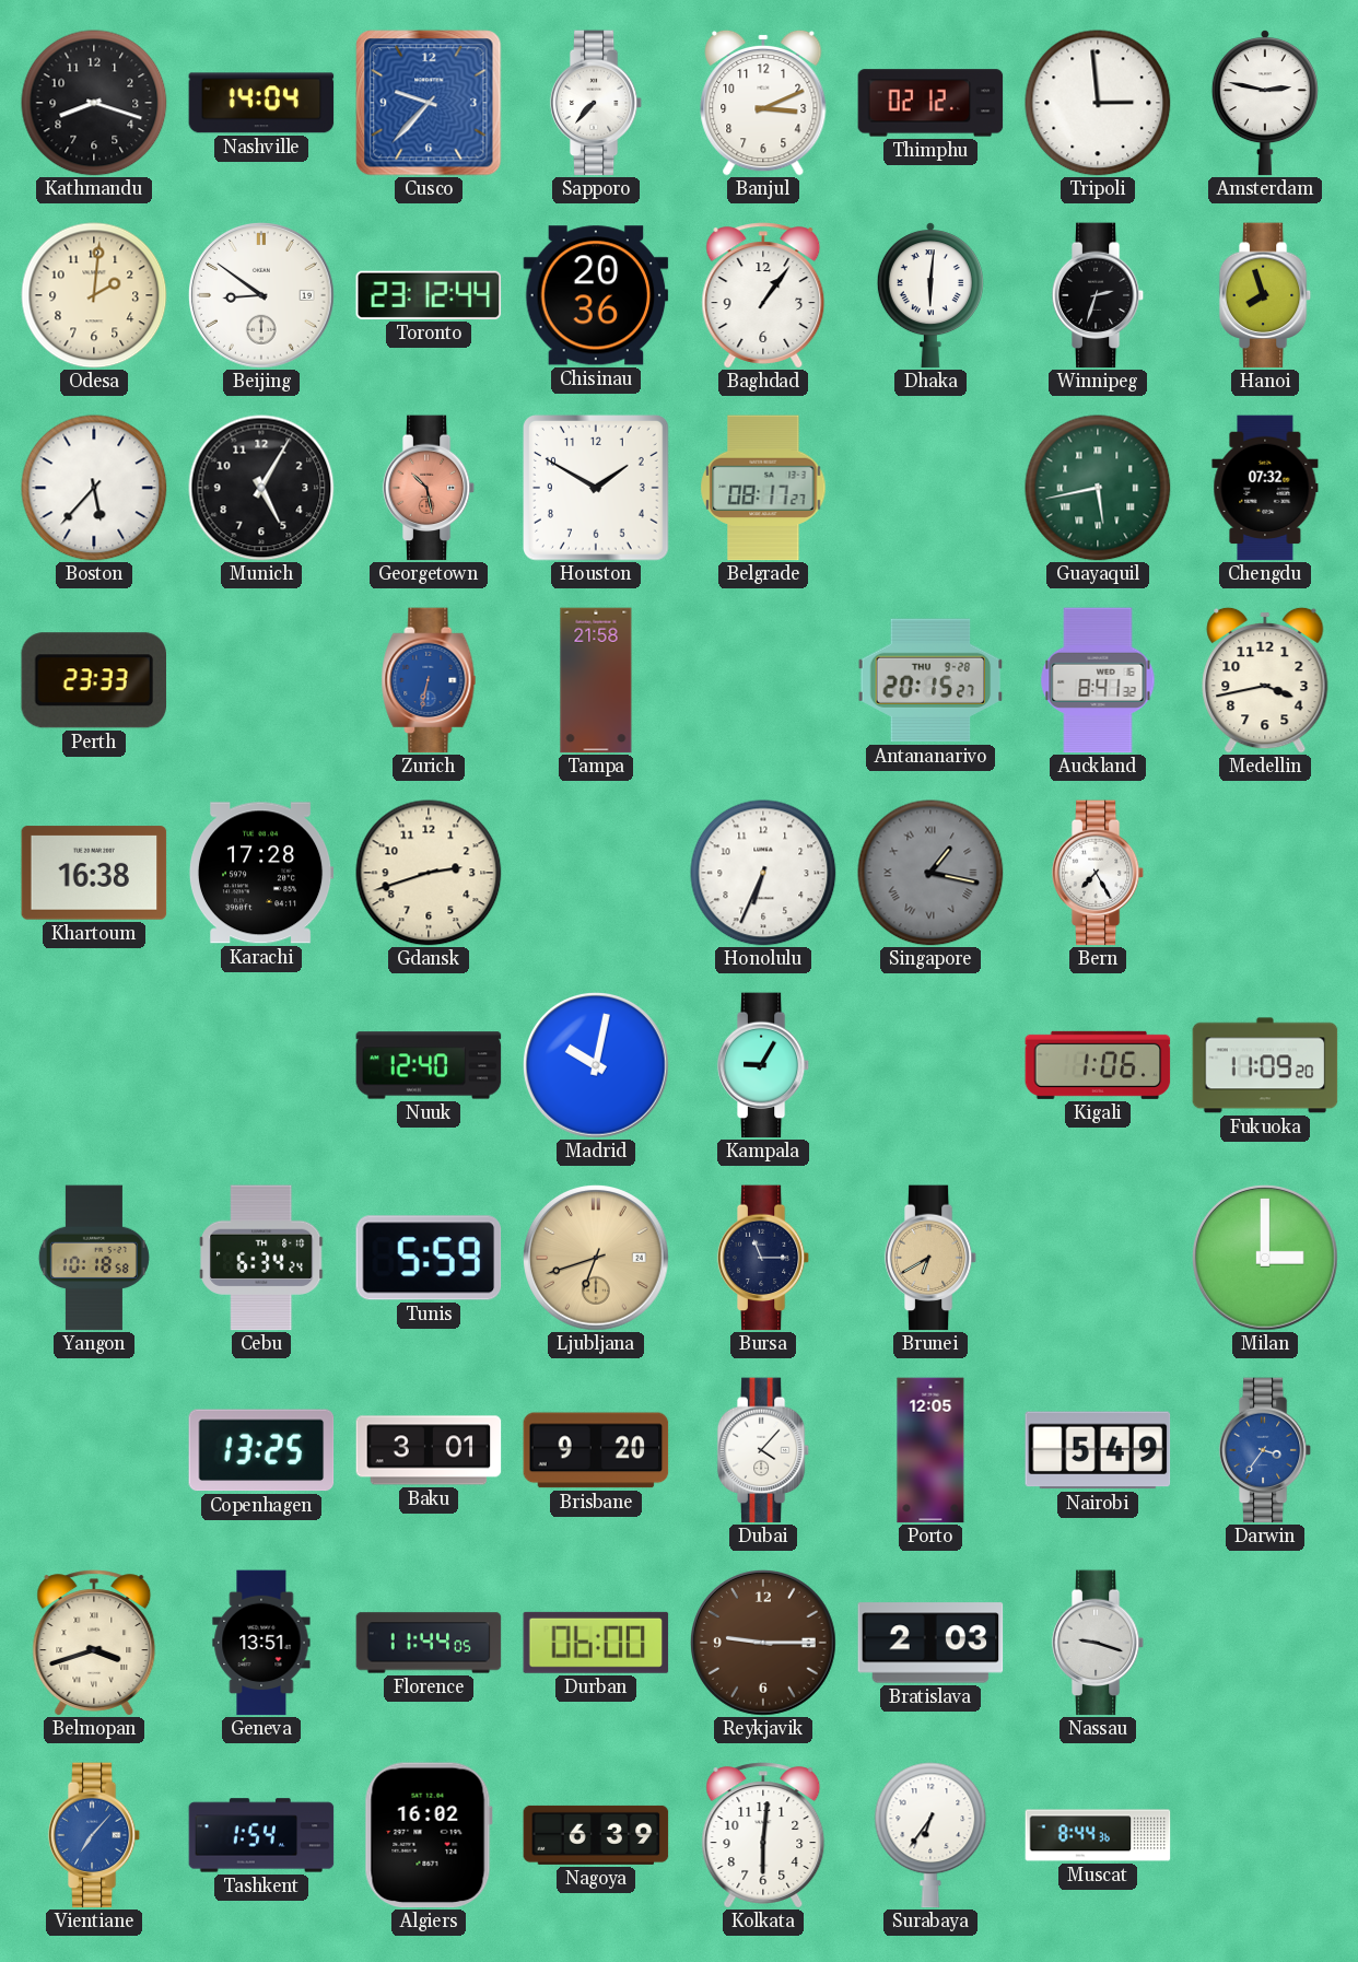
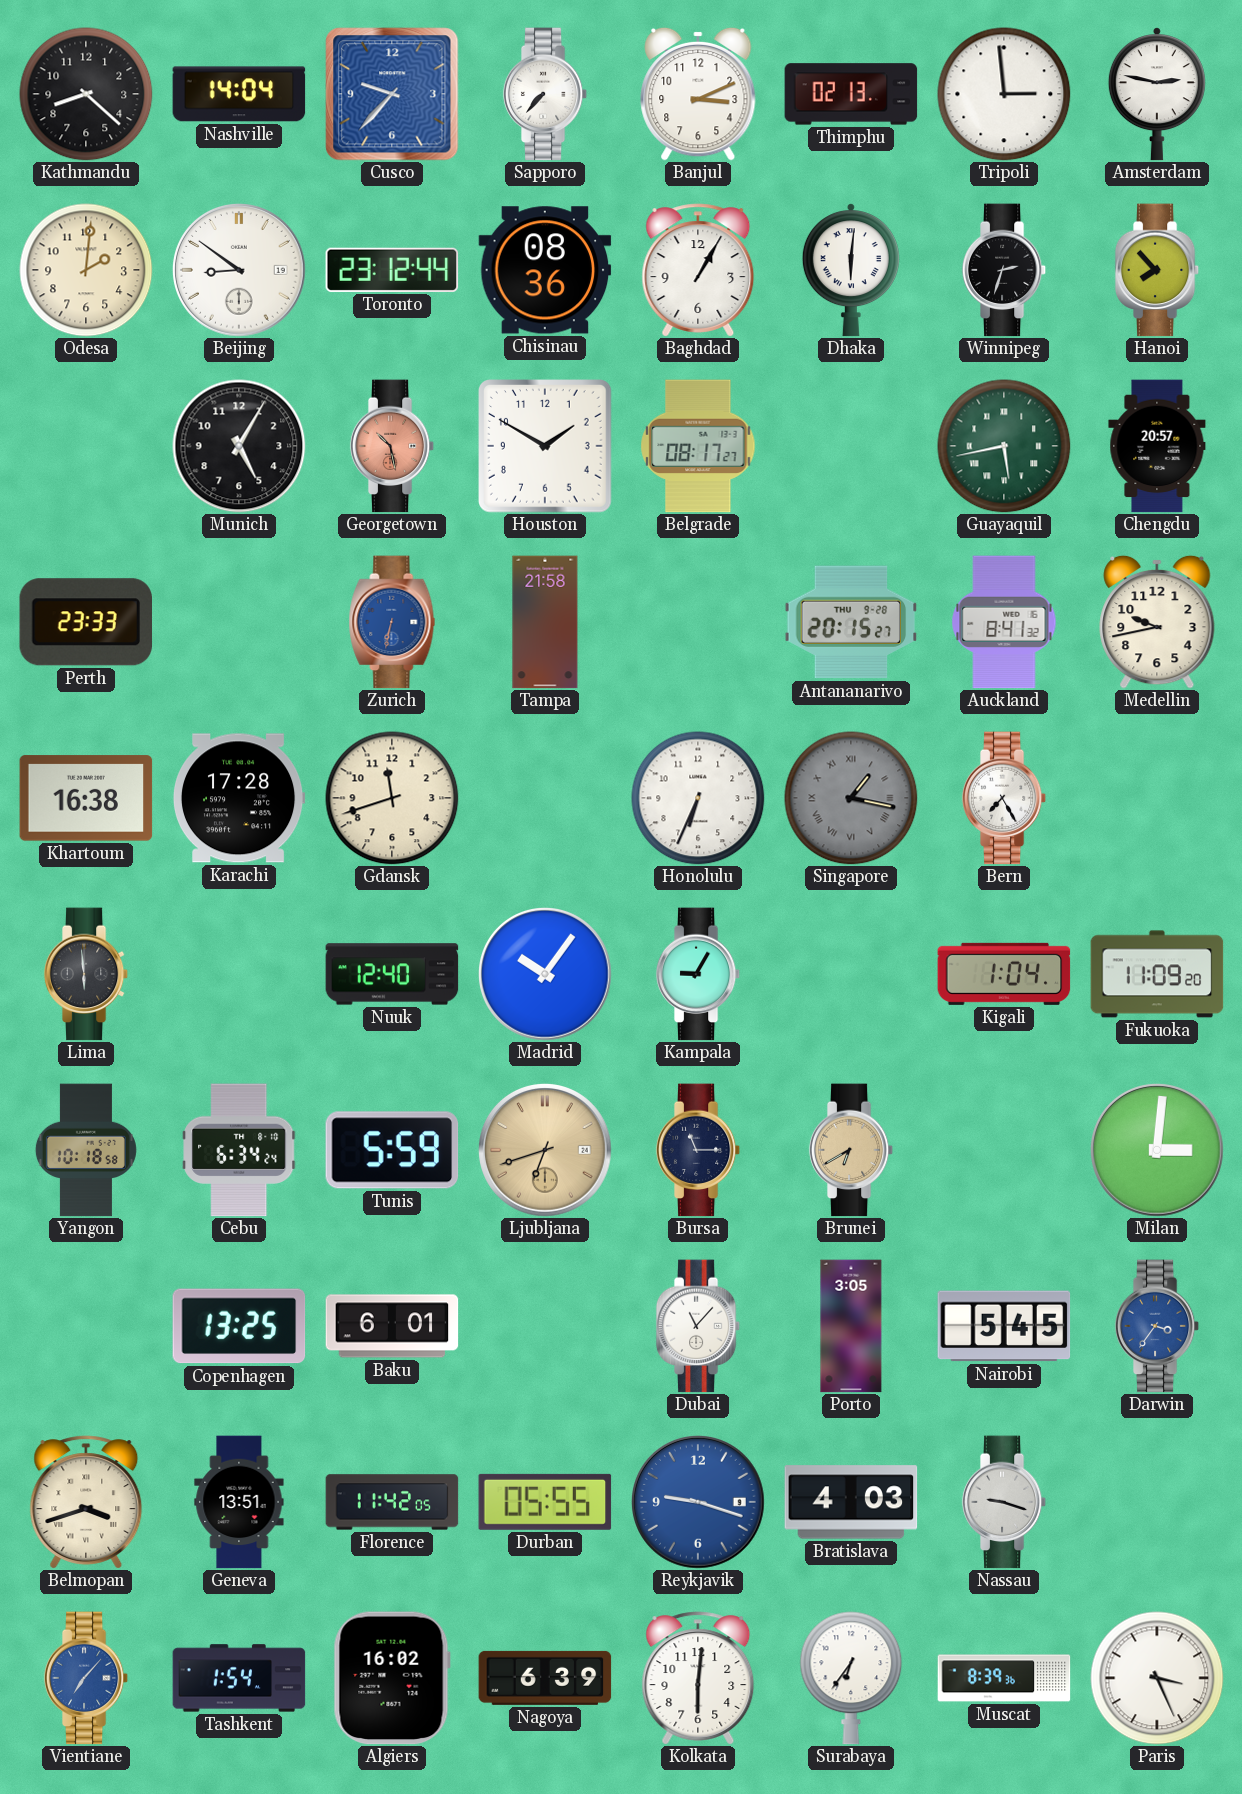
Kathmandu: 8:18 -> 8:22
Thimphu: 02:12 -> 02:13
Chisinau: 20:36 -> 08:36
Baghdad: 1:06 -> 1:05
Hanoi: 7:57 -> 7:53
Boston: 5:37 -> none
Chengdu: 07:32 -> 20:57
Medellin: 3:43 -> 9:43
Gdansk: 2:42 -> 11:42
Lima: none -> 5:59
Madrid: 10:02 -> 10:06
Kigali: 1:06 -> 1:04
Milan: 3:00 -> 3:01
Baku: 3:01 -> 6:01
Brisbane: 9:20 -> none
Dubai: 4:07 -> 11:07
Porto: 12:05 -> 3:05
Nairobi: 5:49 -> 5:45
Florence: 11:44 -> 11:42
Durban: 06:00 -> 05:55
Reykjavik: 9:15 -> 9:18
Reykjavik dial: brown -> blue
Bratislava: 2:03 -> 4:03
Muscat: 8:44 -> 8:39
Paris: none -> 3:26
